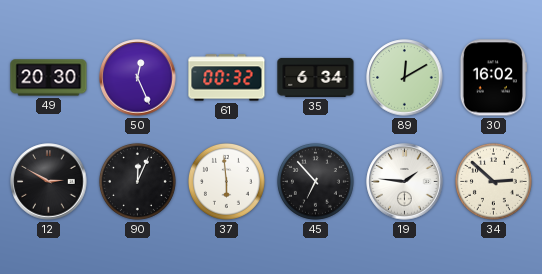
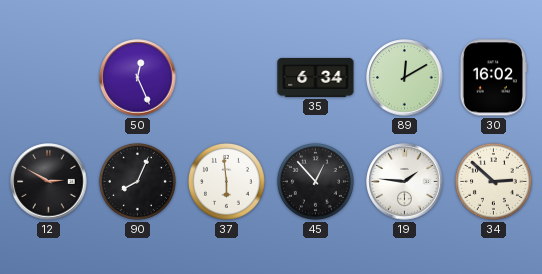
49: 20:30 -> none
61: 00:32 -> none
90: 12:04 -> 8:04
45: 6:53 -> 12:53
